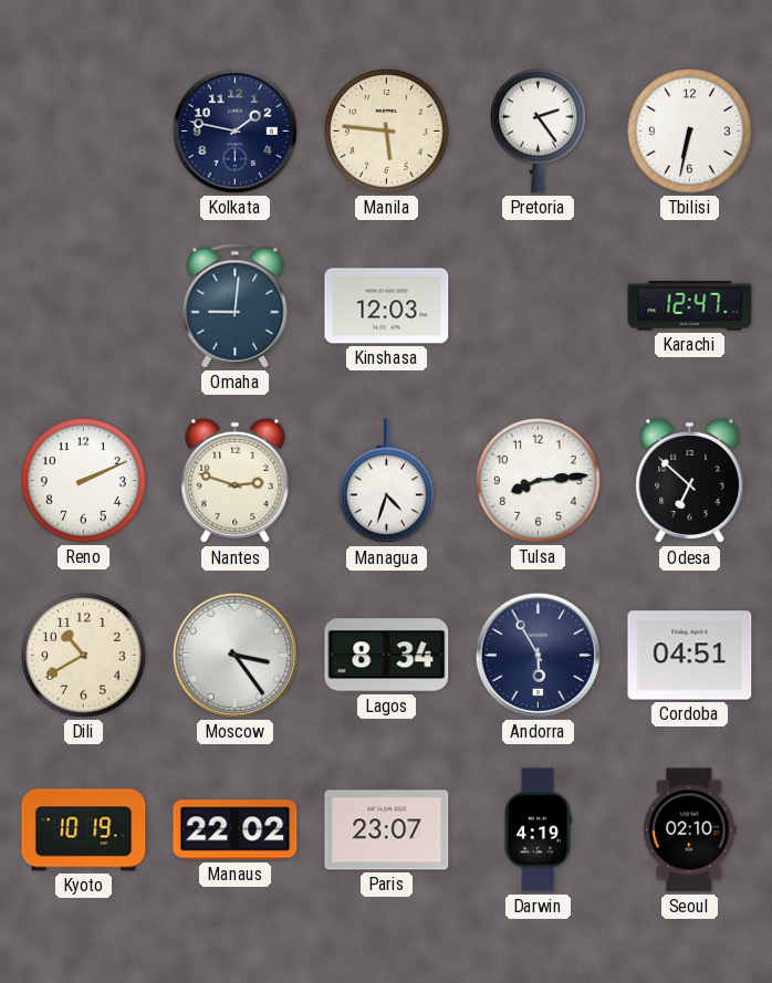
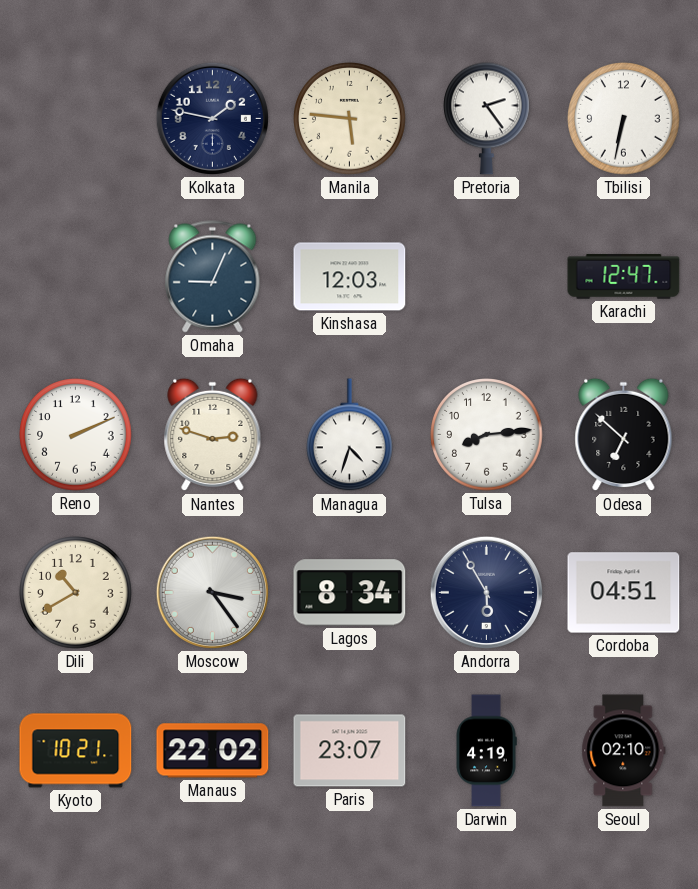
Omaha: 9:01 -> 9:04
Kyoto: 10:19 -> 10:21
